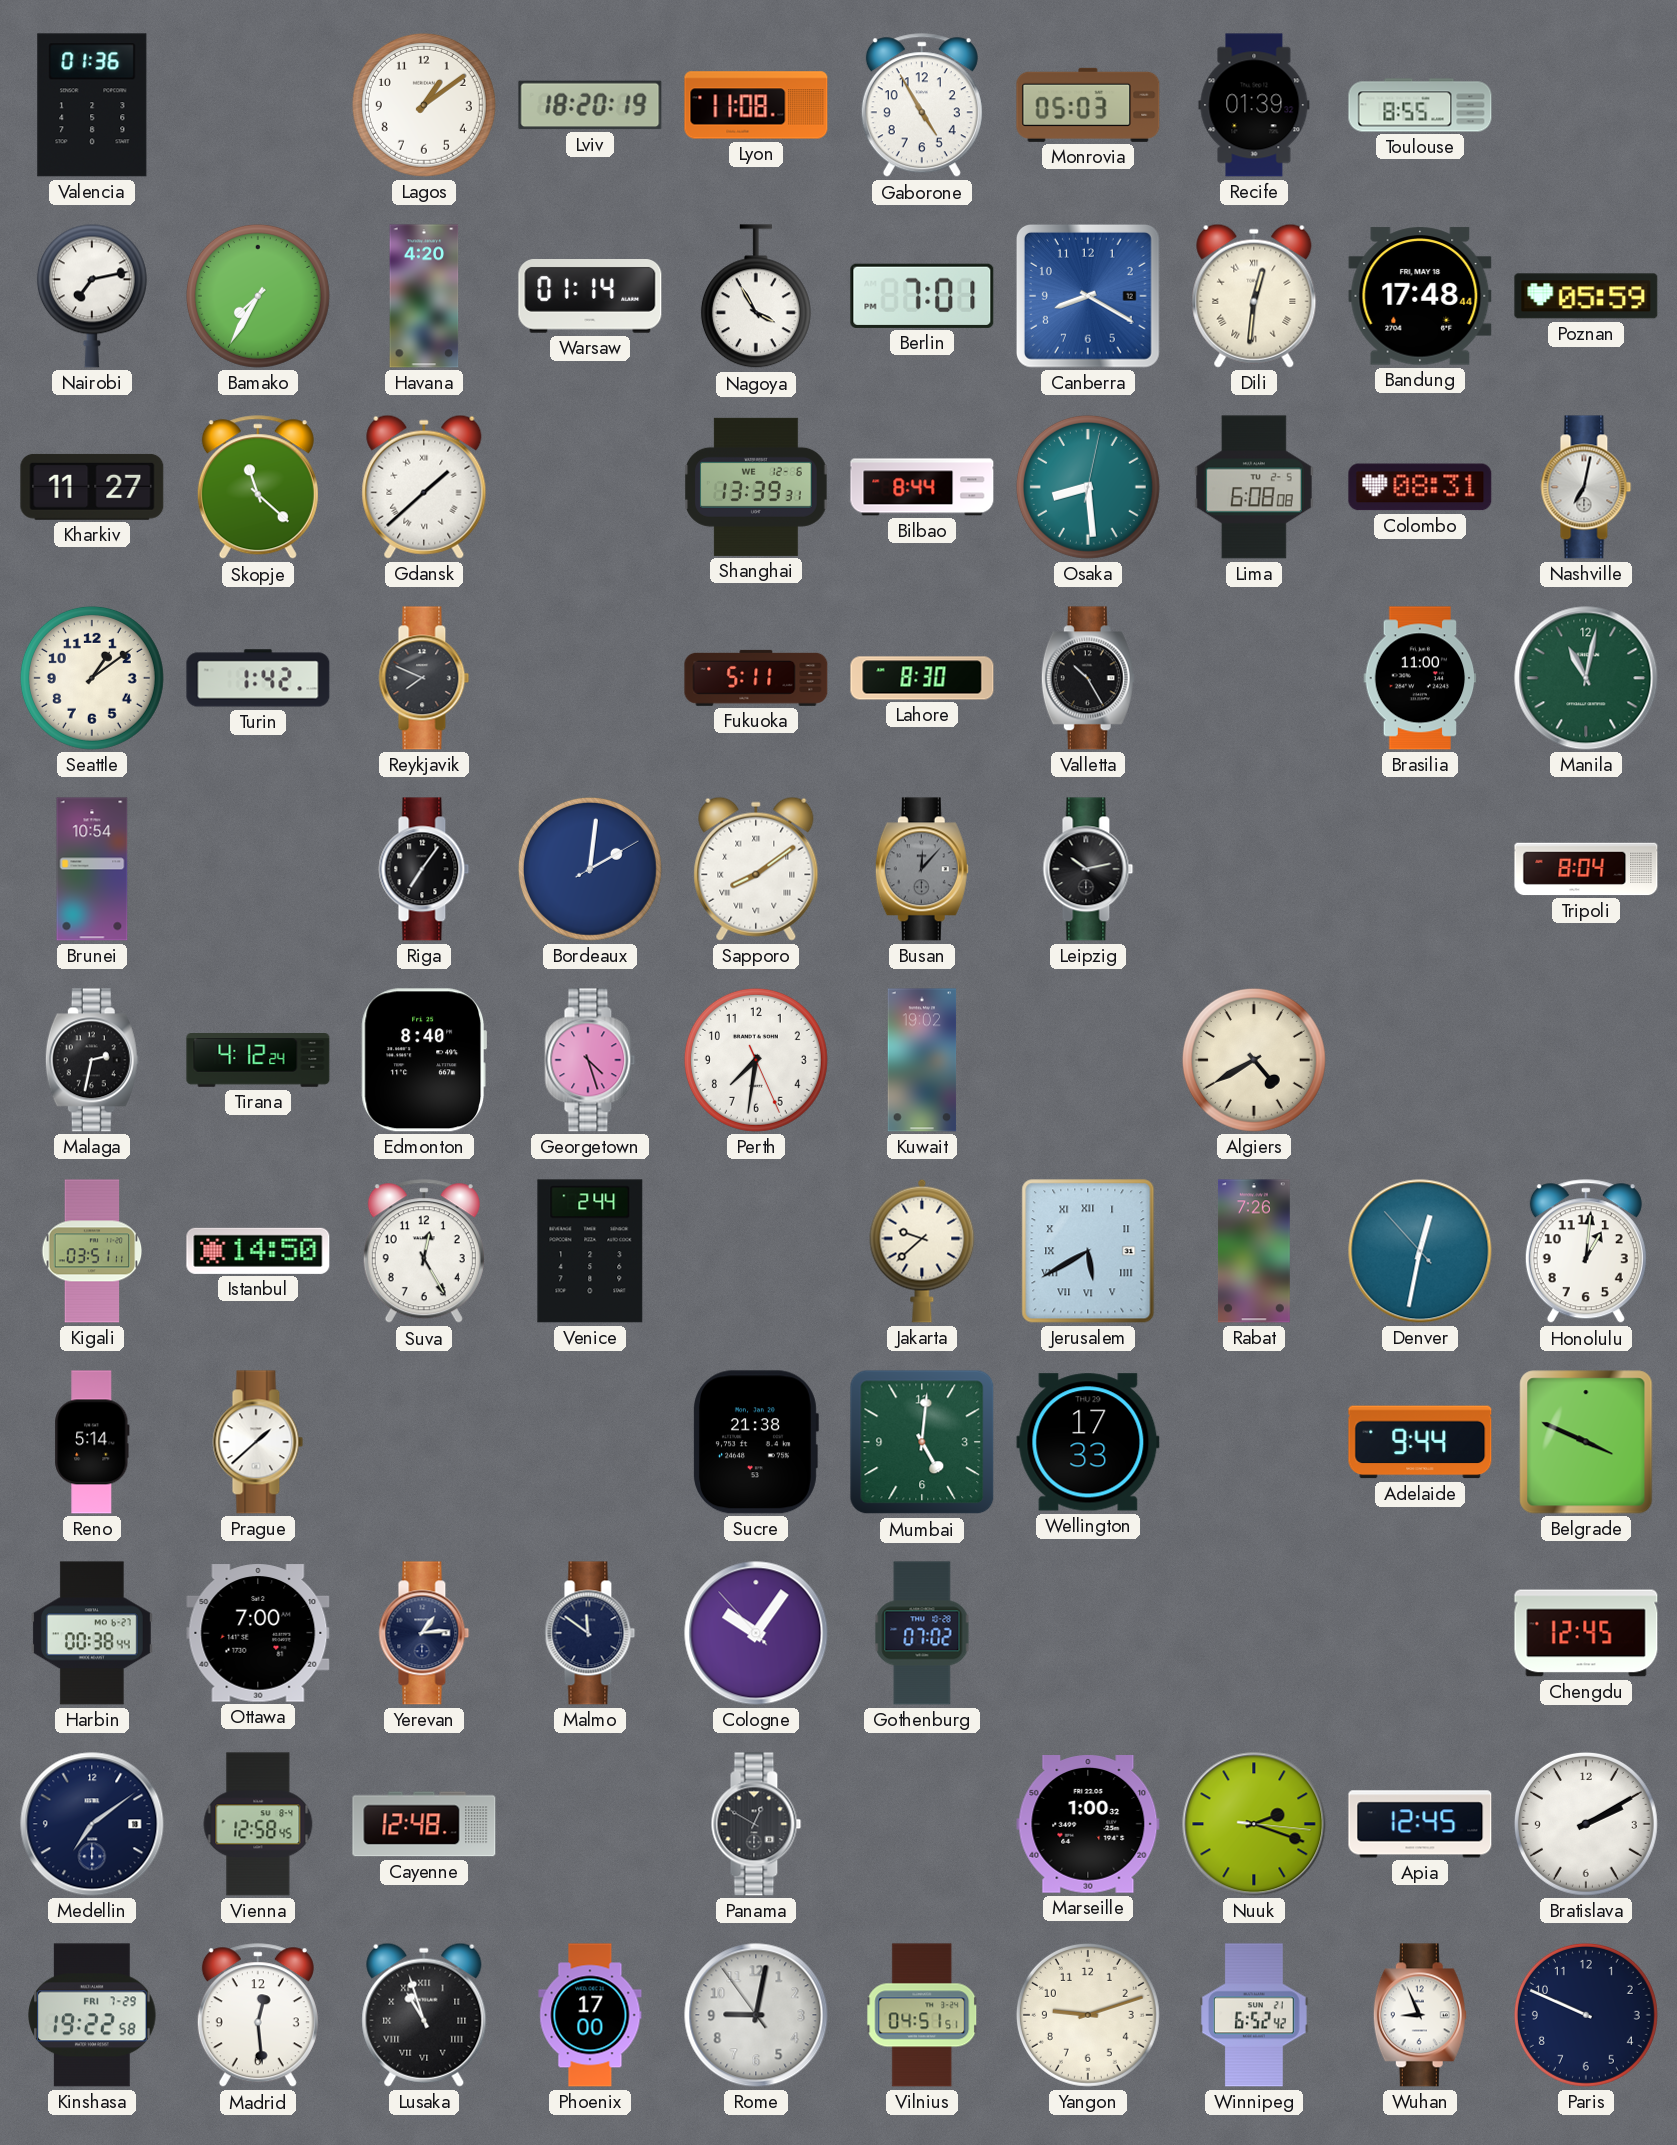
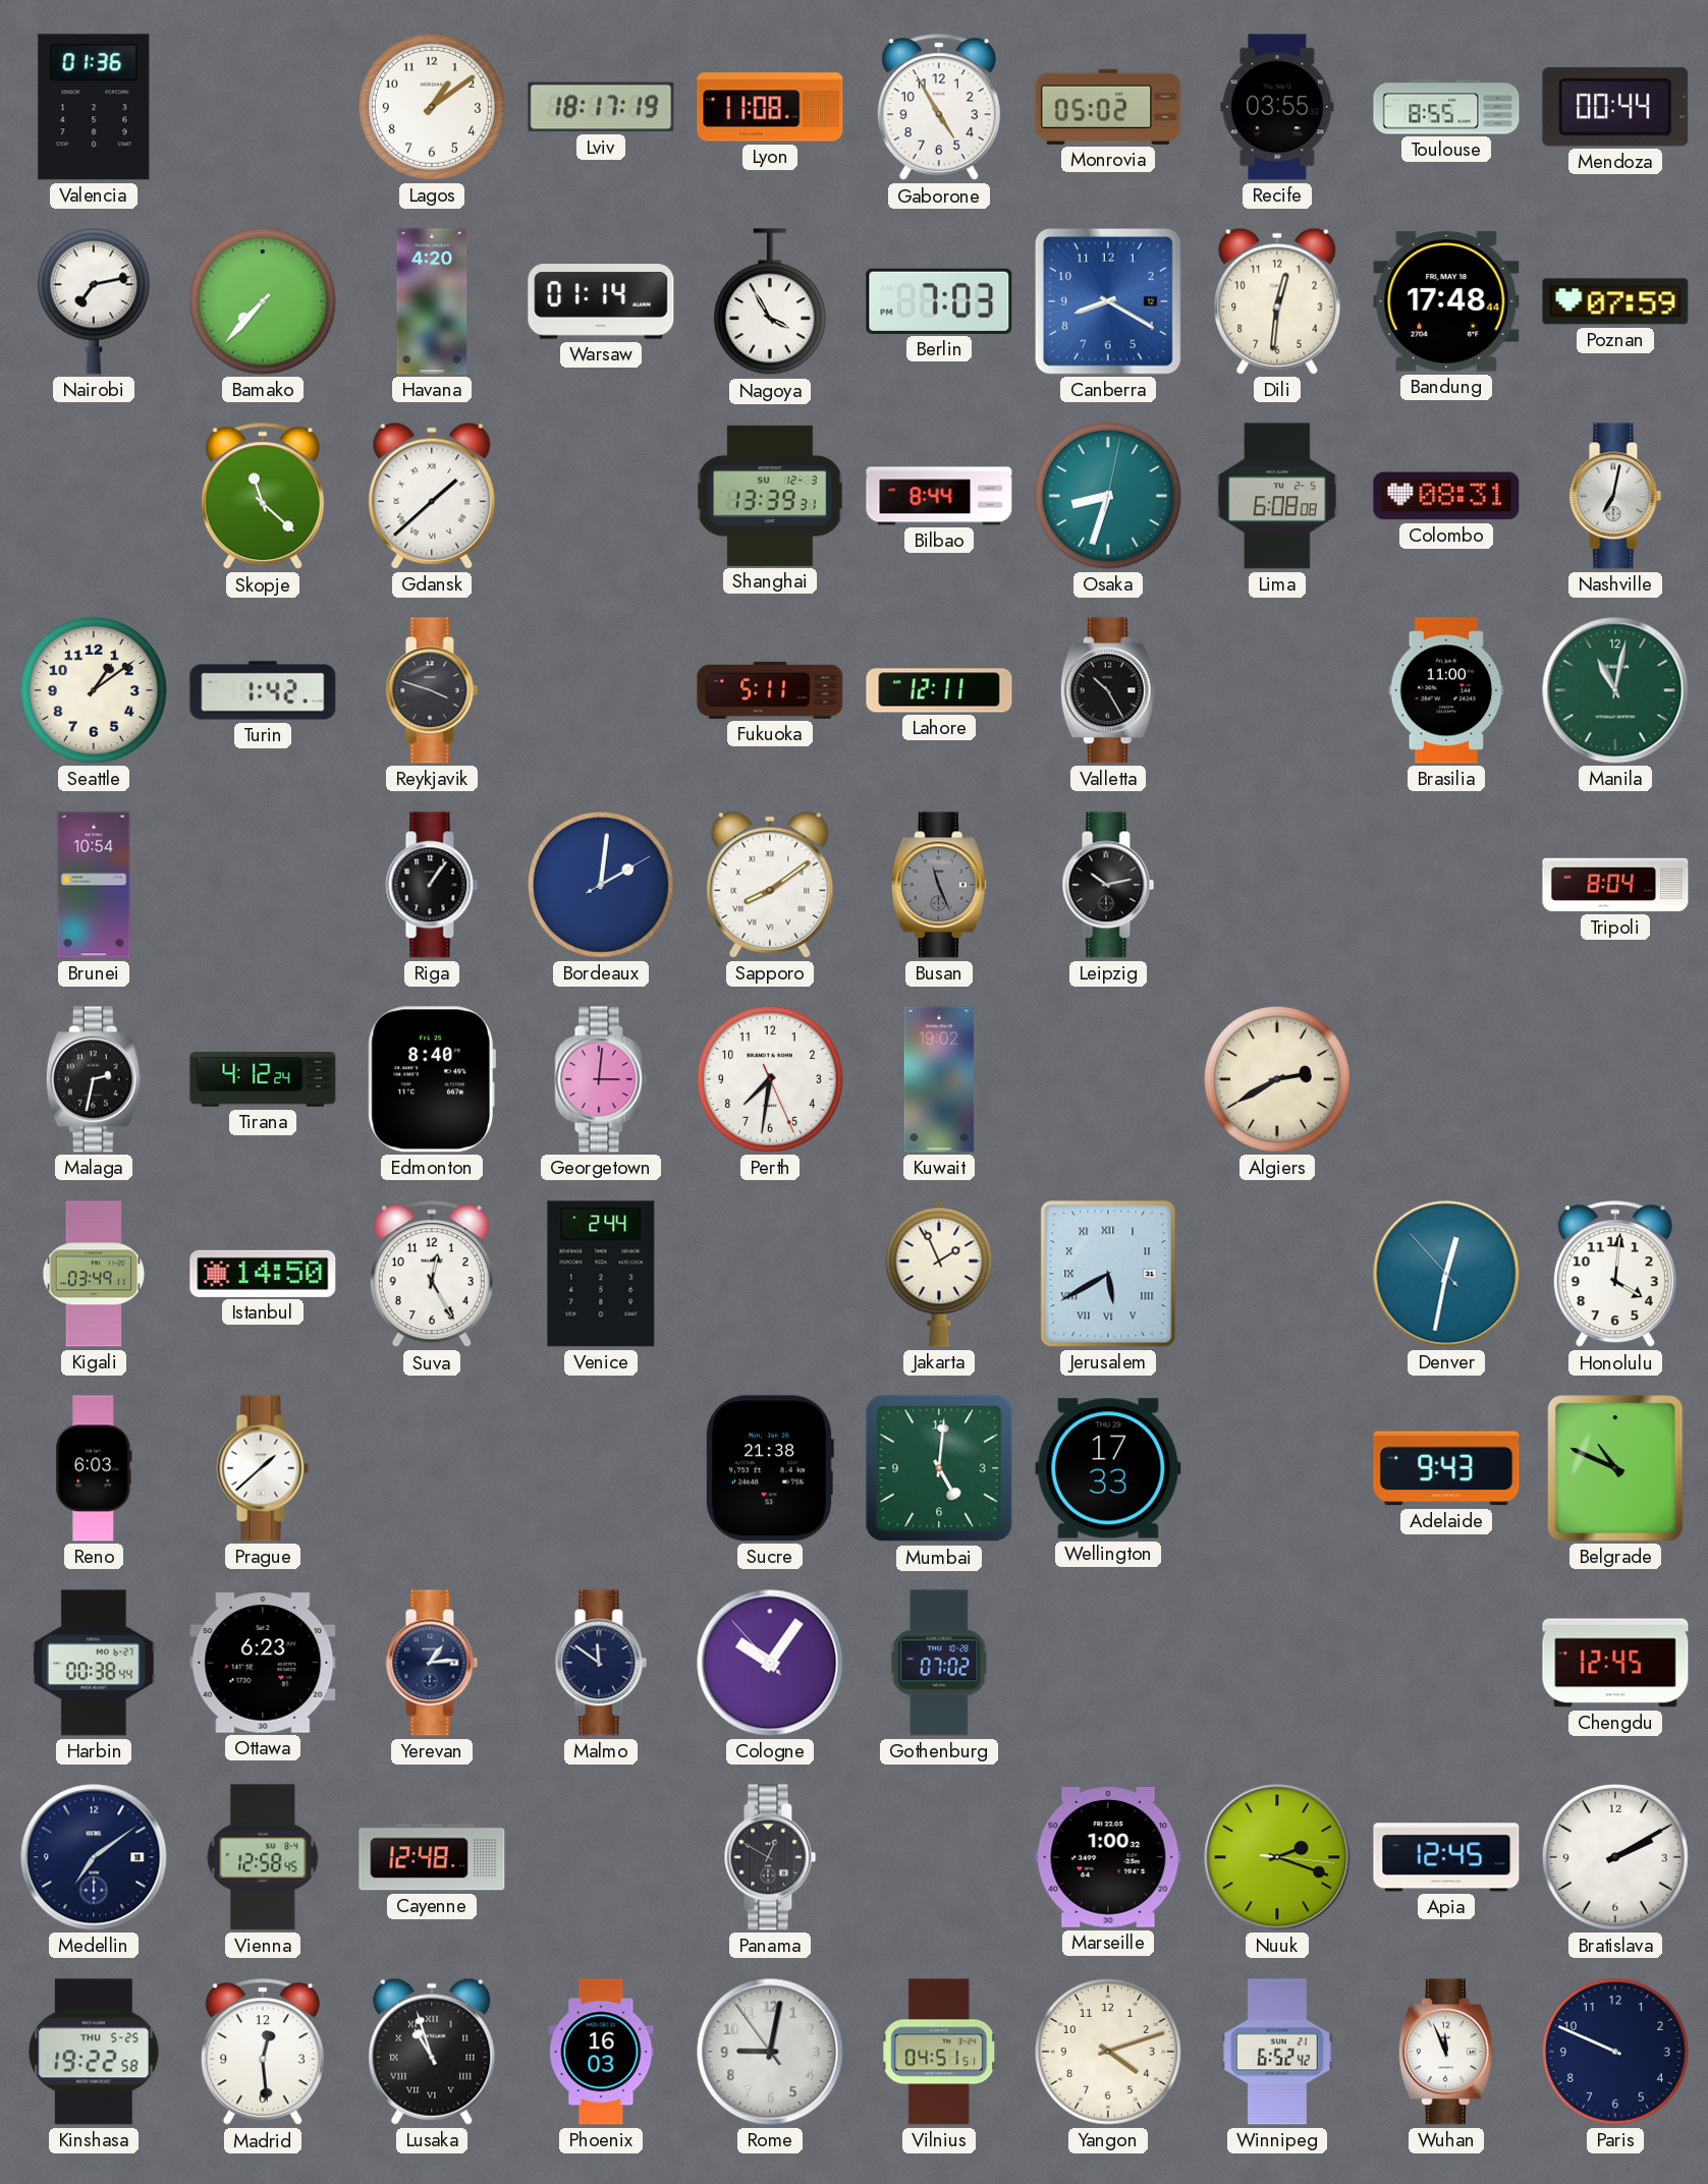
Lviv: 18:20 -> 18:17
Monrovia: 05:03 -> 05:02
Recife: 01:39 -> 03:55
Mendoza: none -> 00:44
Bamako: 7:35 -> 7:37
Berlin: 7:01 -> 7:03
Dili numerals: Roman -> Arabic
Poznan: 05:59 -> 07:59
Kharkiv: 11:27 -> none
Shanghai date: WE 12-6 -> SU 12-3
Osaka: 8:29 -> 8:33
Reykjavik: 7:49 -> 3:48
Lahore: 8:30 -> 12:11
Riga: 7:06 -> 1:06
Busan: 12:07 -> 11:26
Georgetown: 4:27 -> 3:01
Algiers: 4:40 -> 2:40
Kigali: 03:51 -> 03:49
Jakarta: 9:38 -> 1:56
Rabat: 7:26 -> none
Honolulu: 1:01 -> 4:01
Reno: 5:14 -> 6:03
Adelaide: 9:44 -> 9:43
Belgrade: 3:49 -> 10:49
Ottawa: 7:00 -> 6:23
Kinshasa date: FRI 7-29 -> THU 5-25
Phoenix: 17:00 -> 16:03
Yangon: 9:12 -> 4:12
Wuhan: 8:56 -> 11:56
